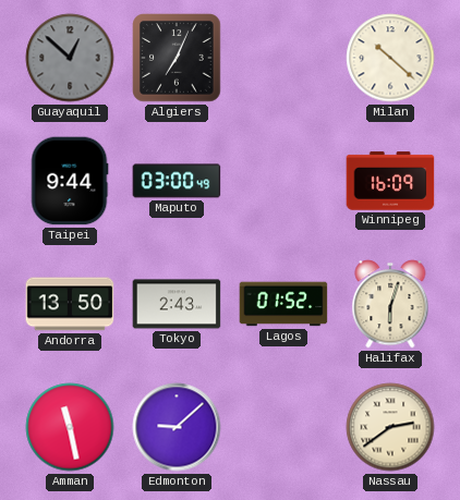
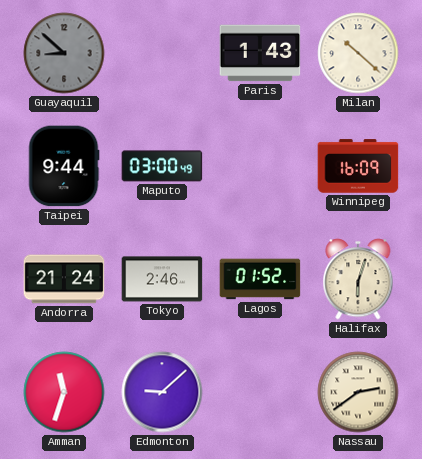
Guayaquil: 12:52 -> 8:52
Algiers: 7:04 -> none
Paris: none -> 1:43
Andorra: 13:50 -> 21:24
Tokyo: 2:43 -> 2:46
Amman: 11:28 -> 11:33
